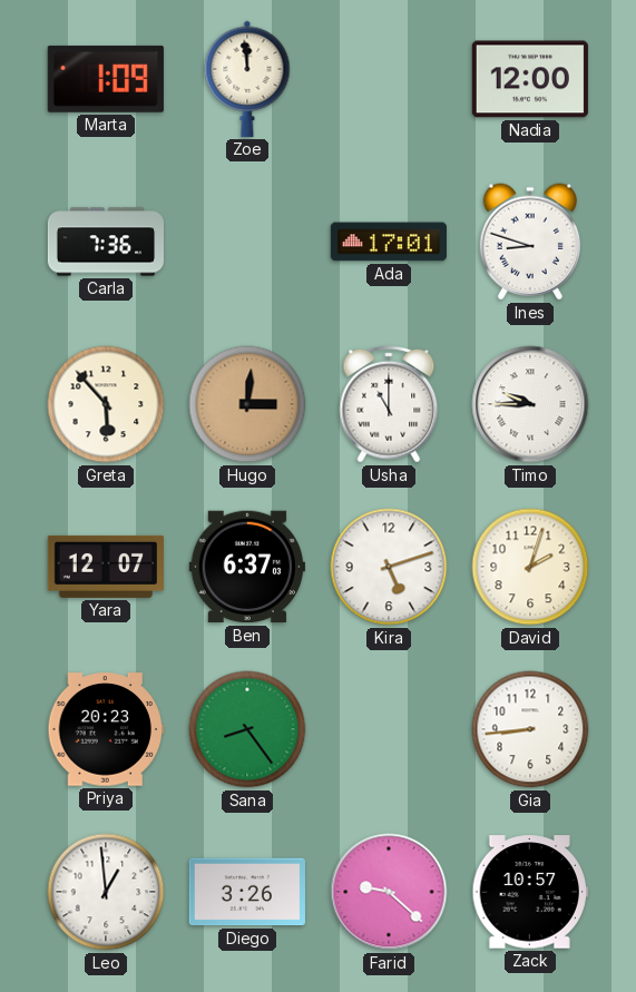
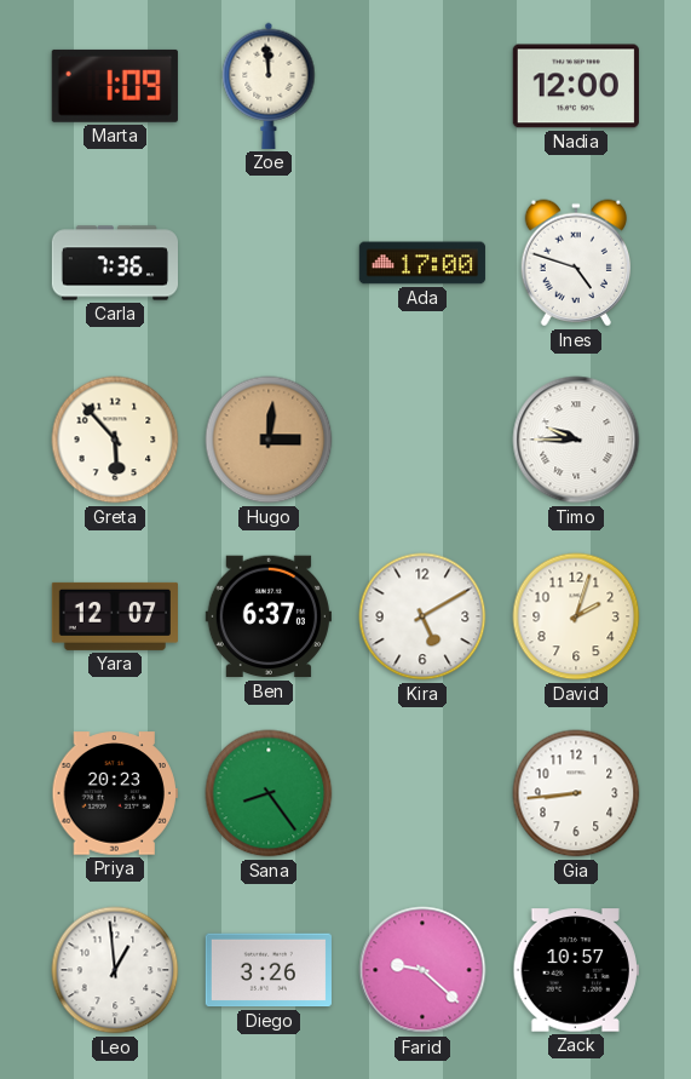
Ada: 17:01 -> 17:00
Ines: 8:48 -> 4:48
Usha: 11:00 -> none
Kira: 5:12 -> 5:10
